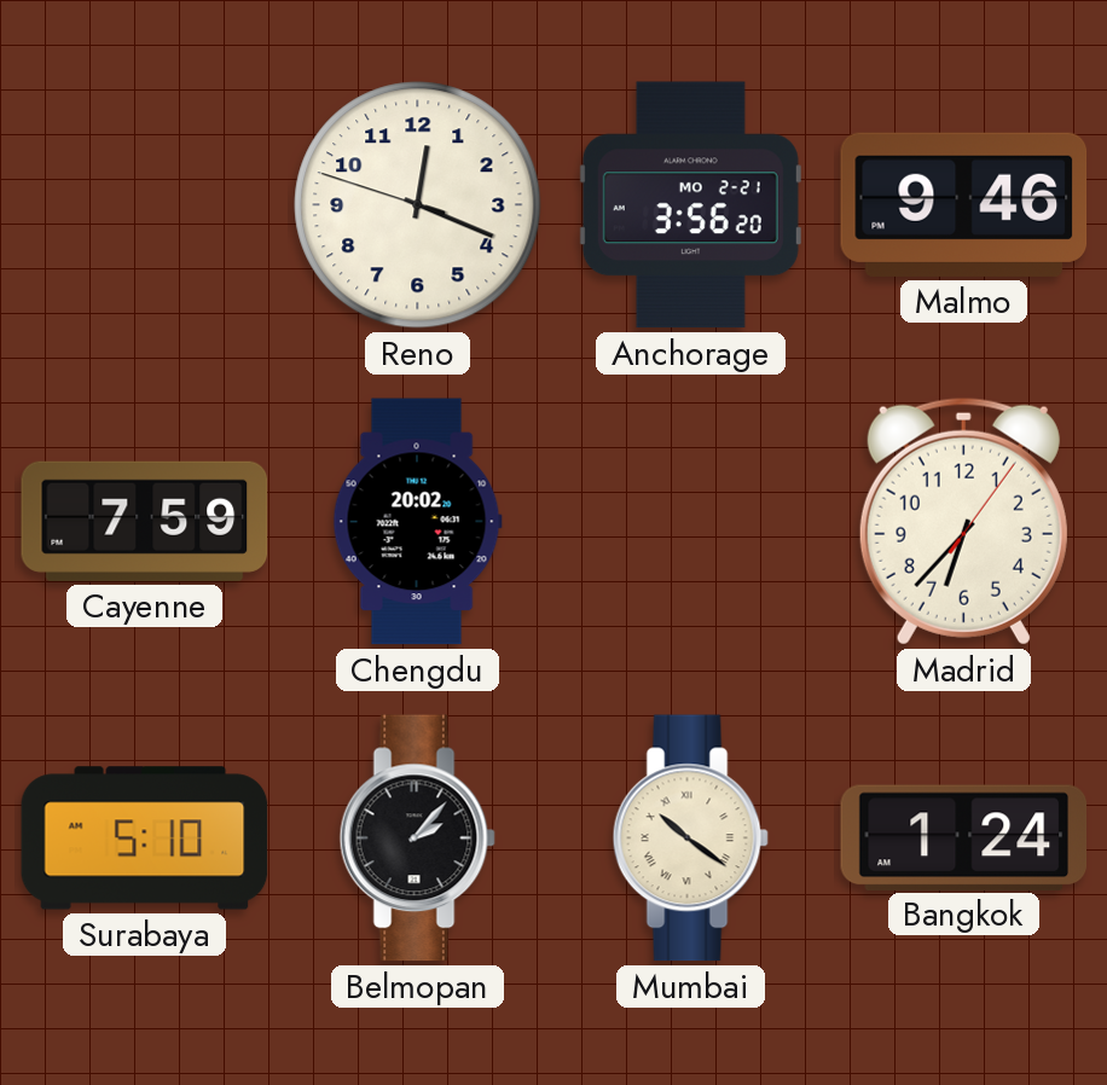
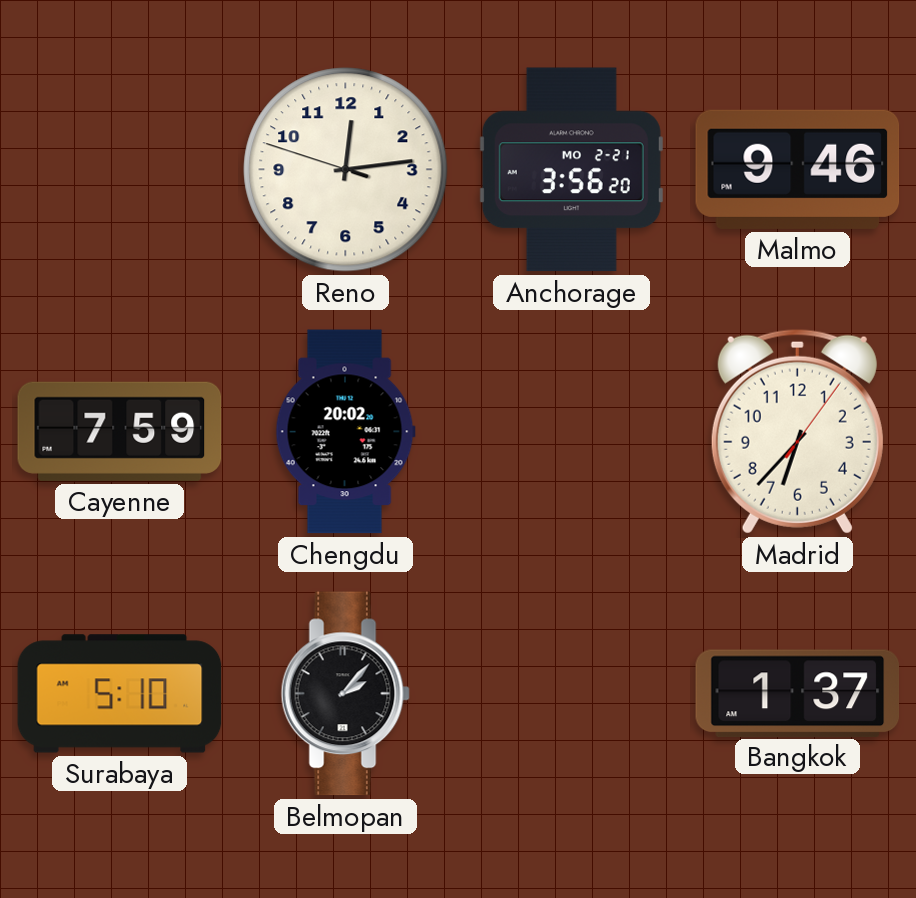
Reno: 12:18 -> 12:13
Mumbai: 10:21 -> none
Bangkok: 1:24 -> 1:37
